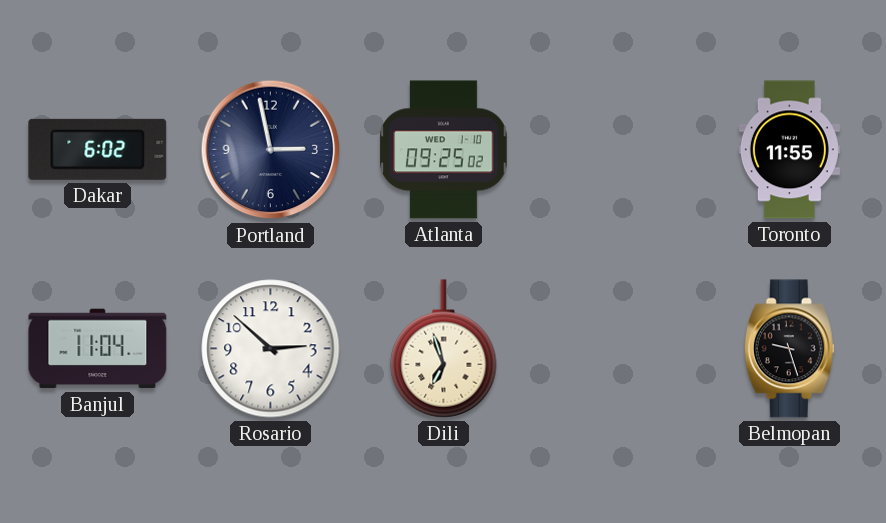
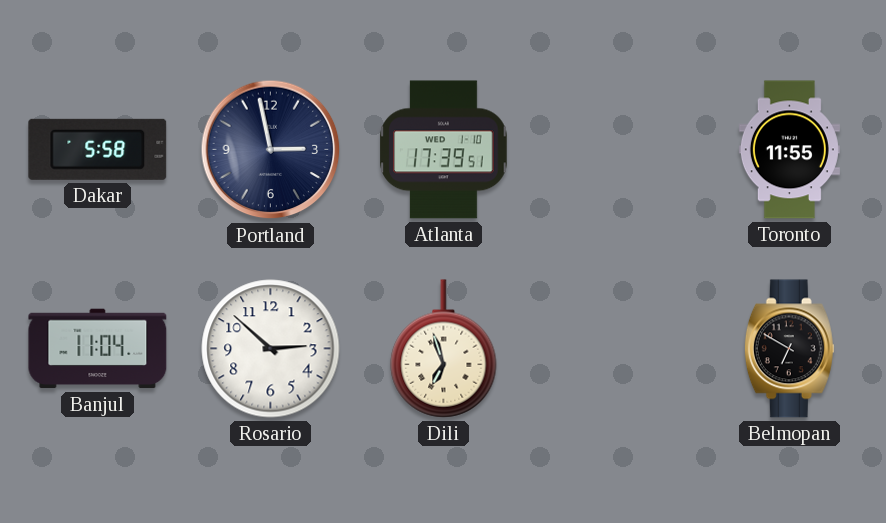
Dakar: 6:02 -> 5:58
Atlanta: 09:25 -> 17:39
Belmopan: 9:27 -> 6:50
